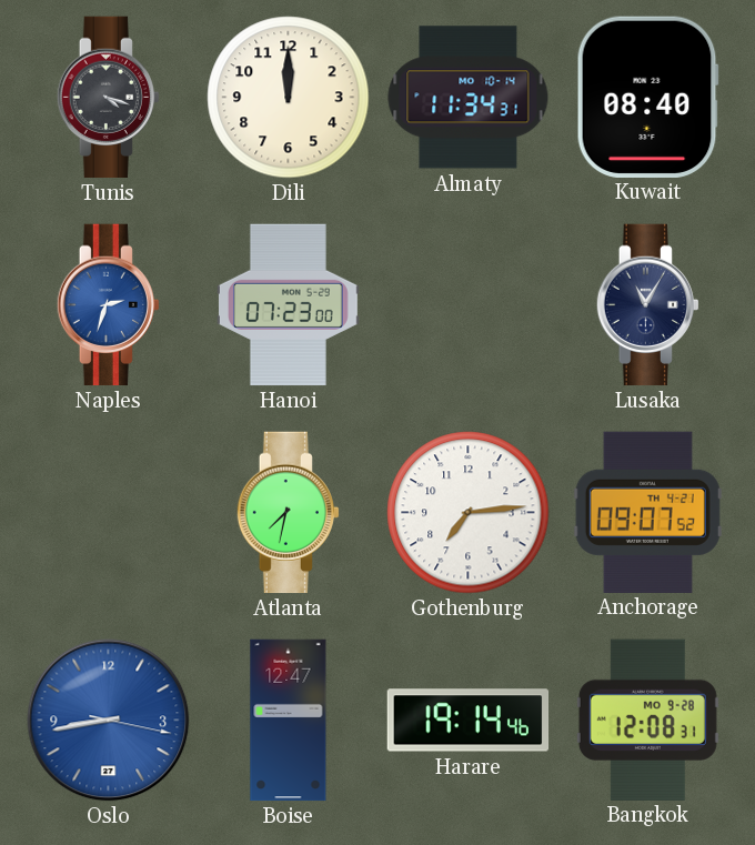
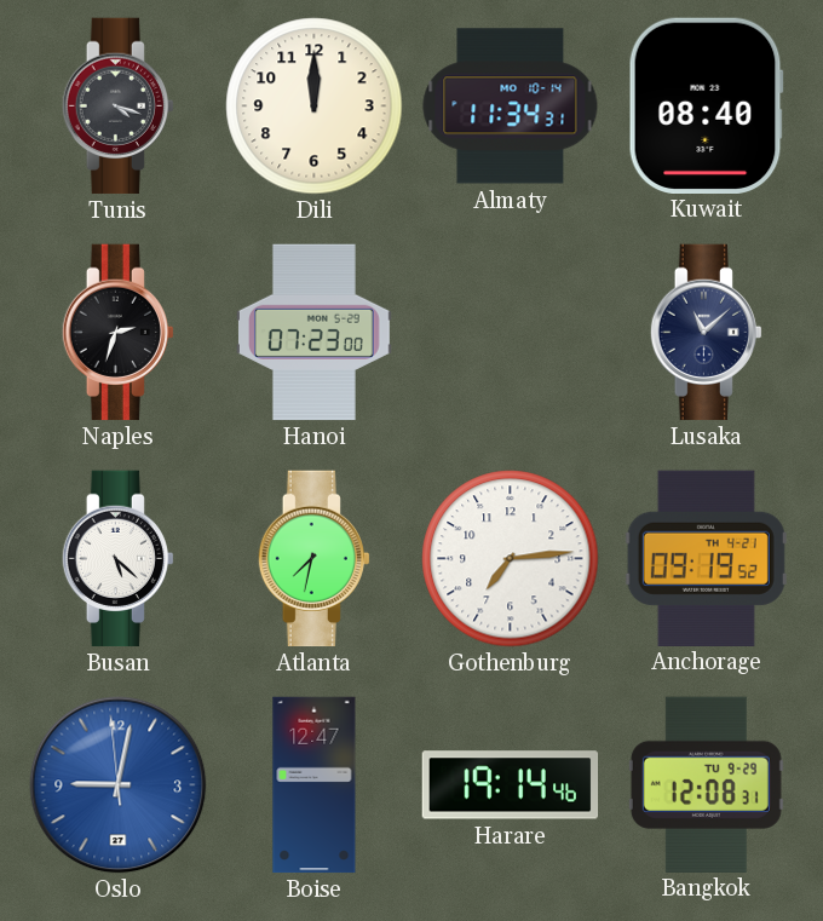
Naples dial: blue -> black
Lusaka: 11:05 -> 11:08
Busan: none -> 5:22
Anchorage: 09:07 -> 09:19
Oslo: 8:43 -> 9:01
Bangkok date: MO 9-28 -> TU 9-29
